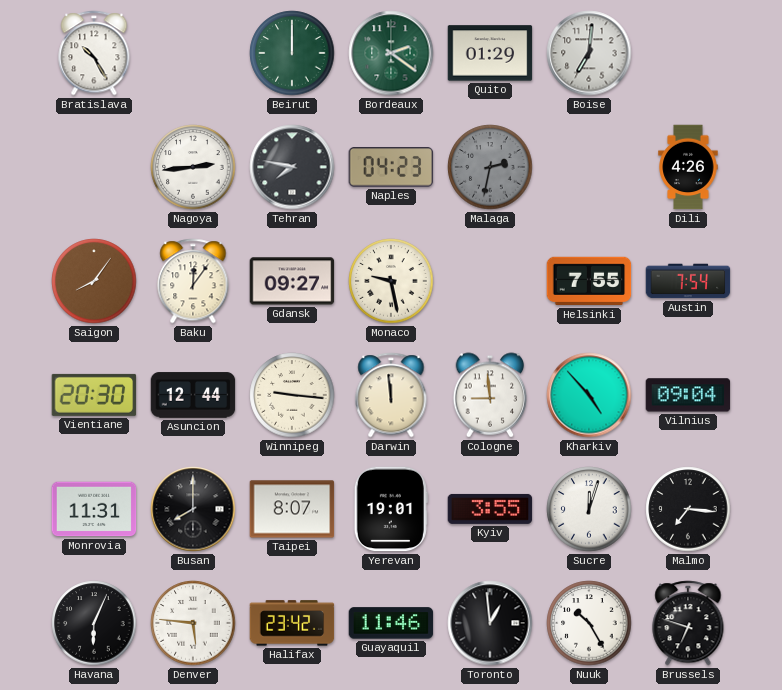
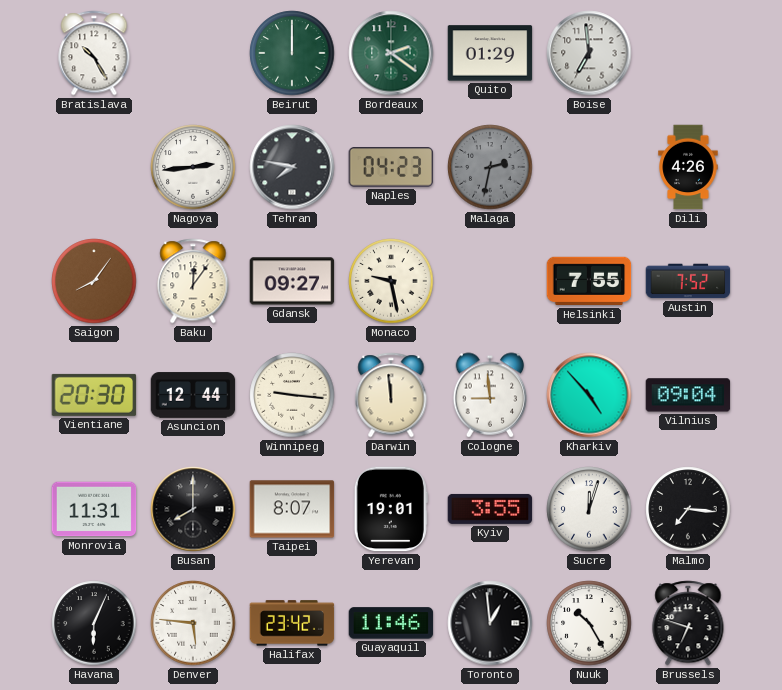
Boise: 7:01 -> 6:59
Austin: 7:54 -> 7:52
